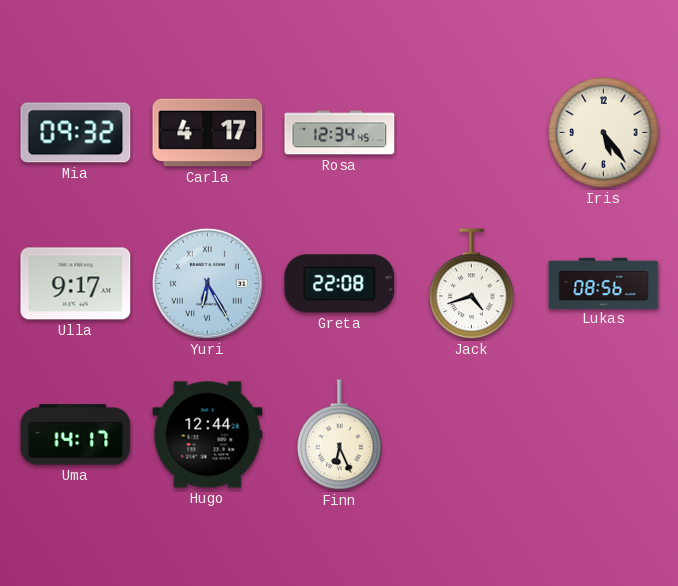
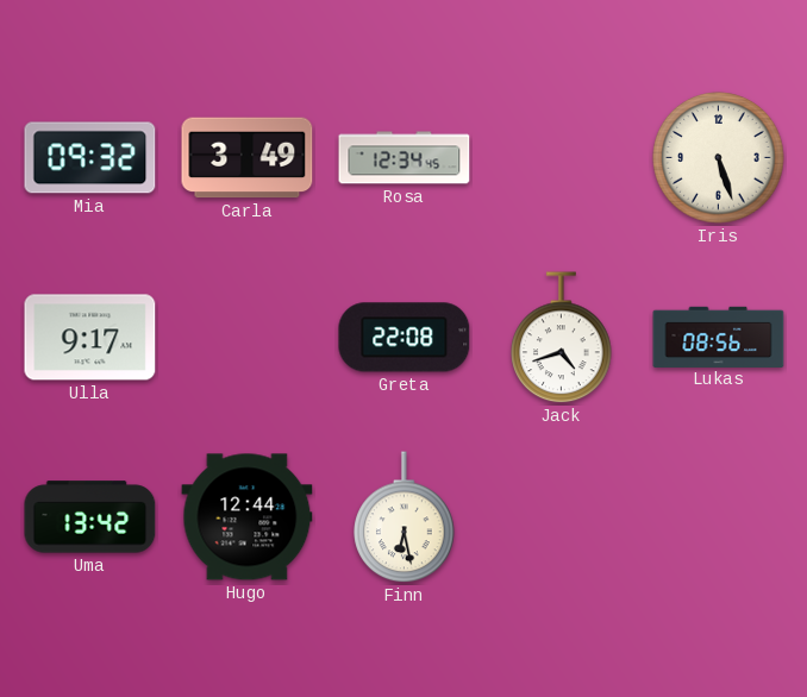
Carla: 4:17 -> 3:49
Iris: 5:24 -> 5:27
Yuri: 6:25 -> none
Uma: 14:17 -> 13:42
Finn: 6:26 -> 6:28
